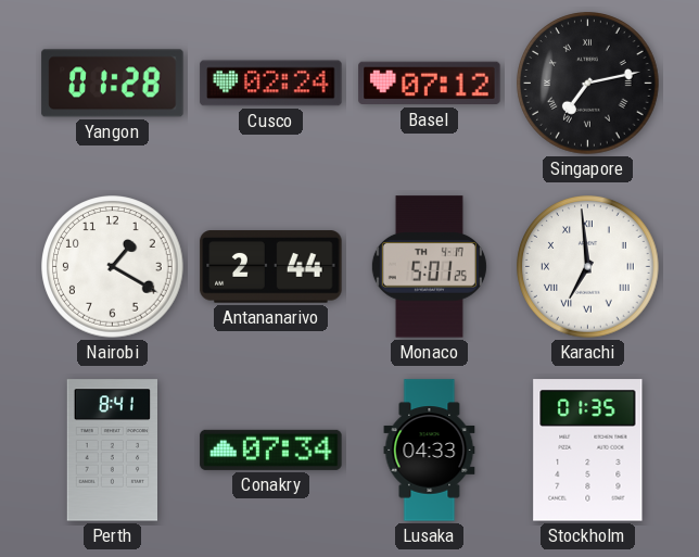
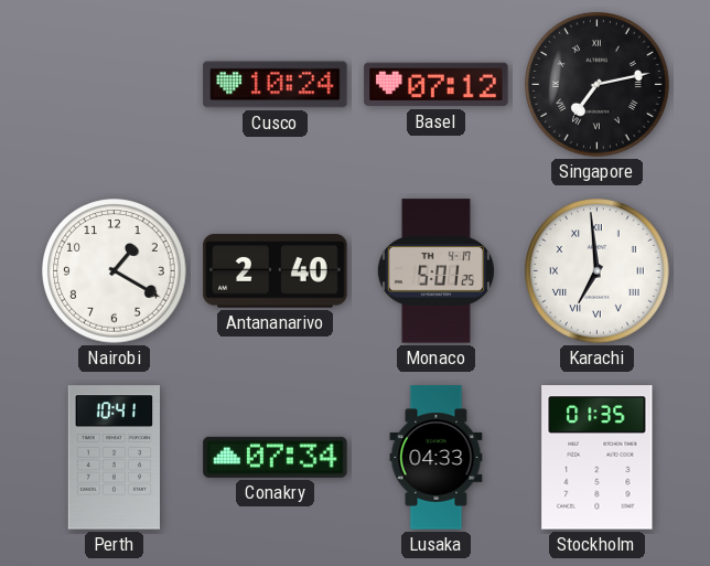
Yangon: 01:28 -> none
Cusco: 02:24 -> 10:24
Antananarivo: 2:44 -> 2:40
Perth: 8:41 -> 10:41
